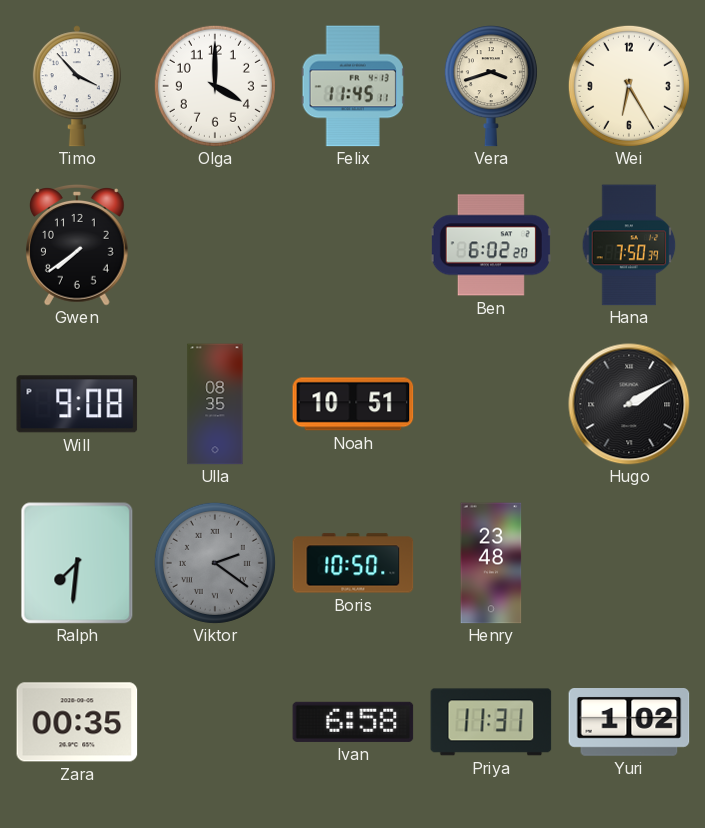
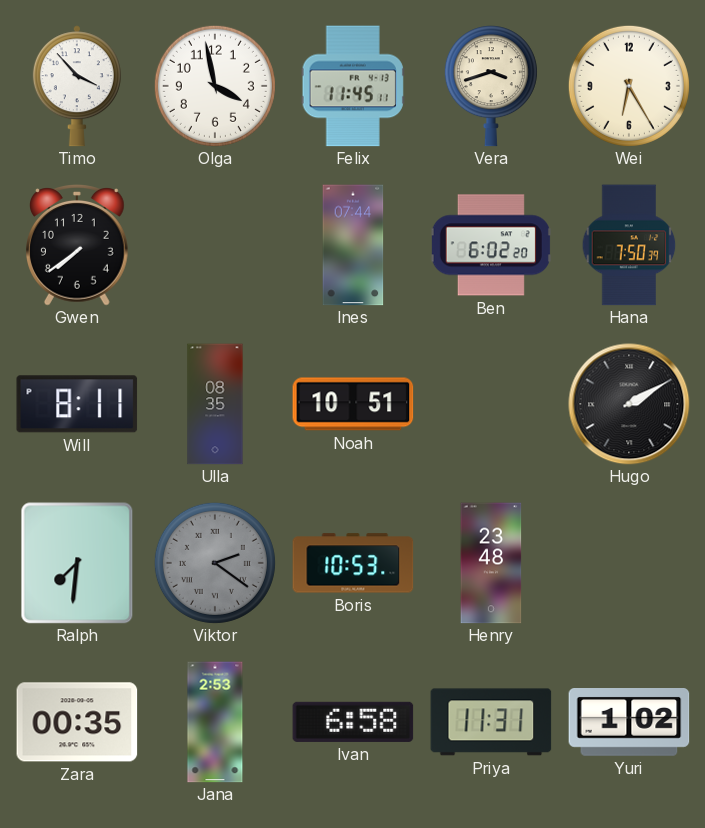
Olga: 4:00 -> 3:58
Ines: none -> 07:44
Will: 9:08 -> 8:11
Boris: 10:50 -> 10:53
Jana: none -> 2:53
